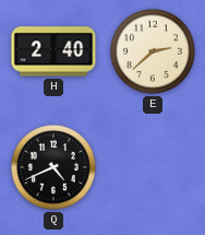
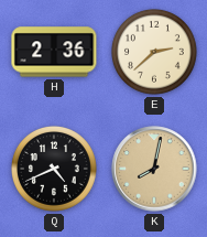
H: 2:40 -> 2:36
K: none -> 8:02
